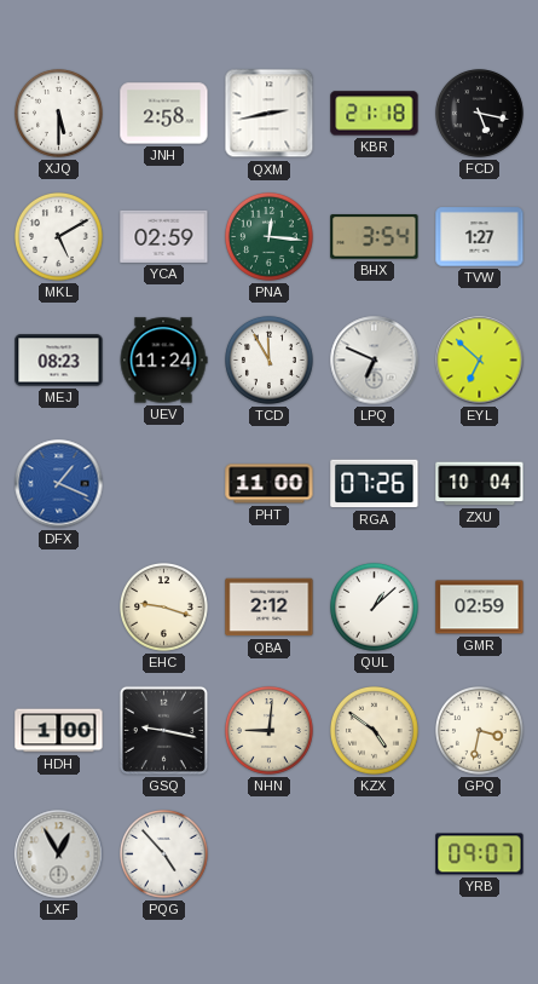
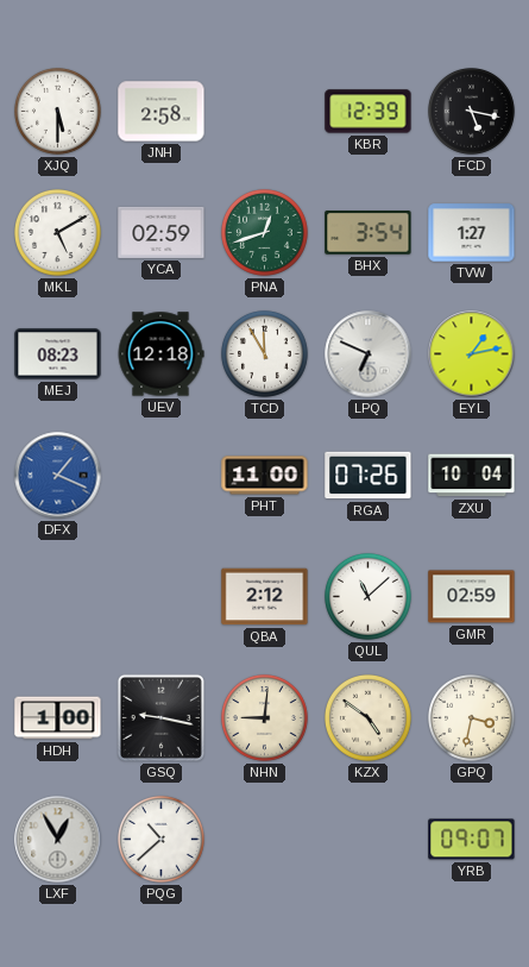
QXM: 2:43 -> none
KBR: 21:18 -> 12:39
PNA: 12:16 -> 12:42
UEV: 11:24 -> 12:18
EYL: 6:52 -> 1:13
EHC: 9:18 -> none
QUL: 1:08 -> 11:08
PQG: 4:53 -> 10:38
